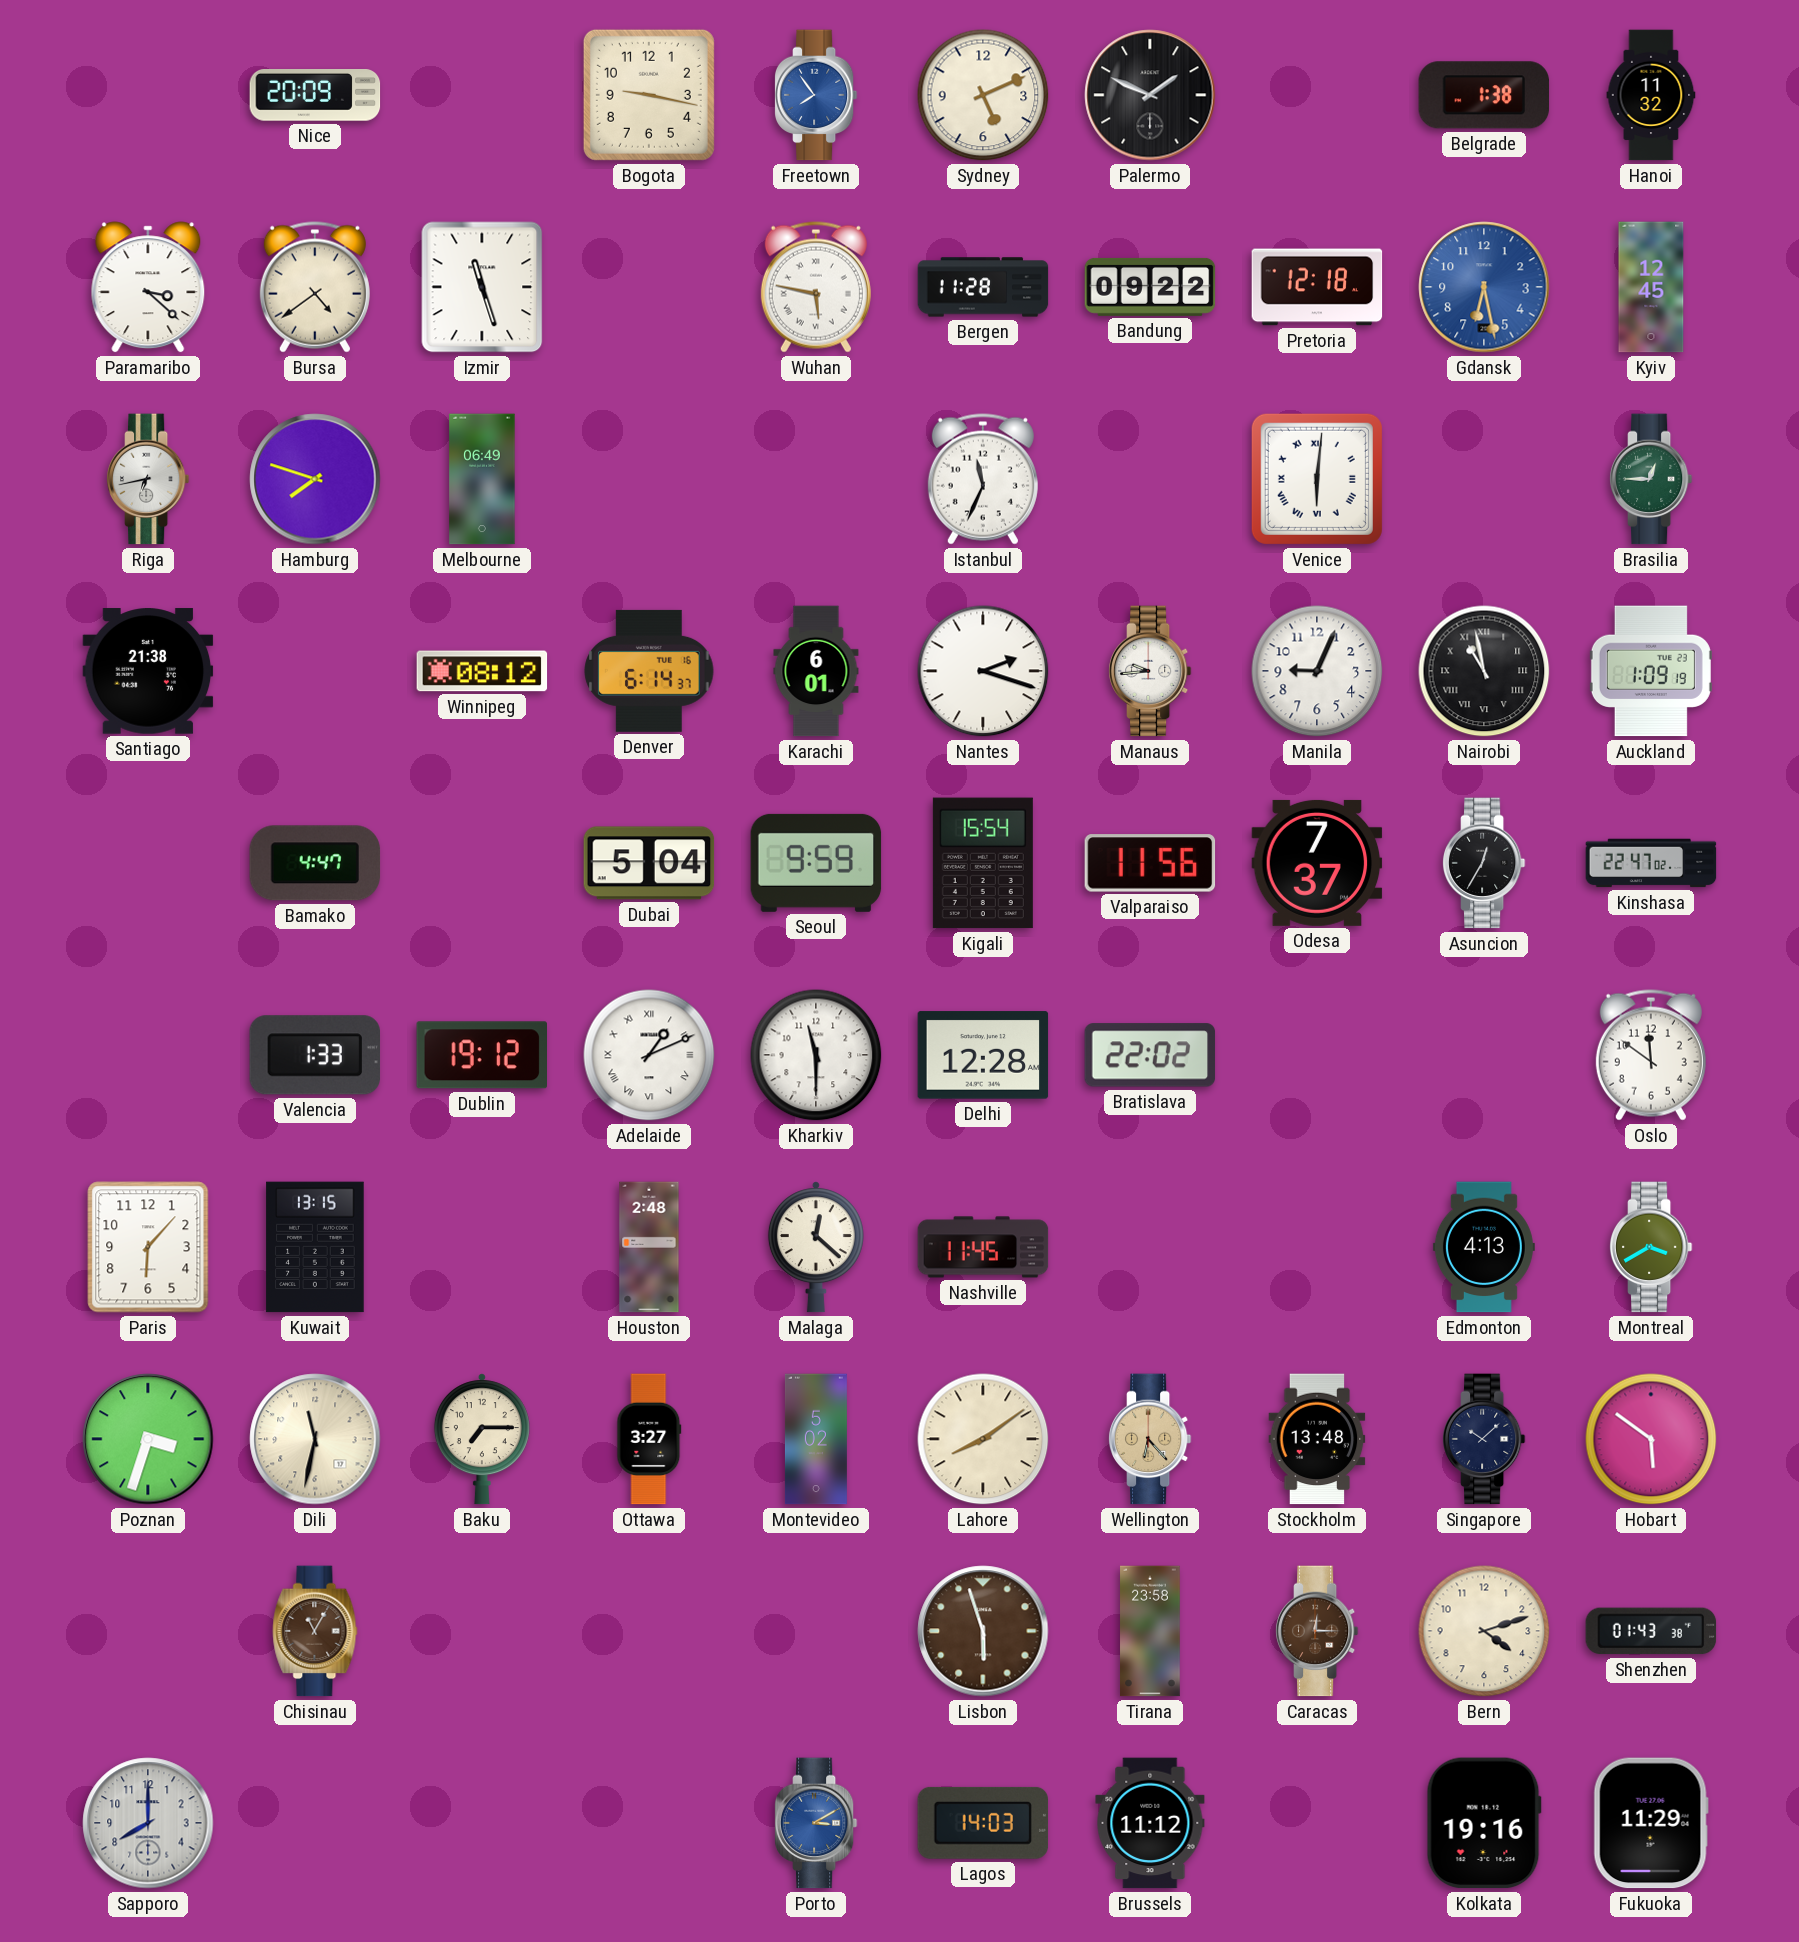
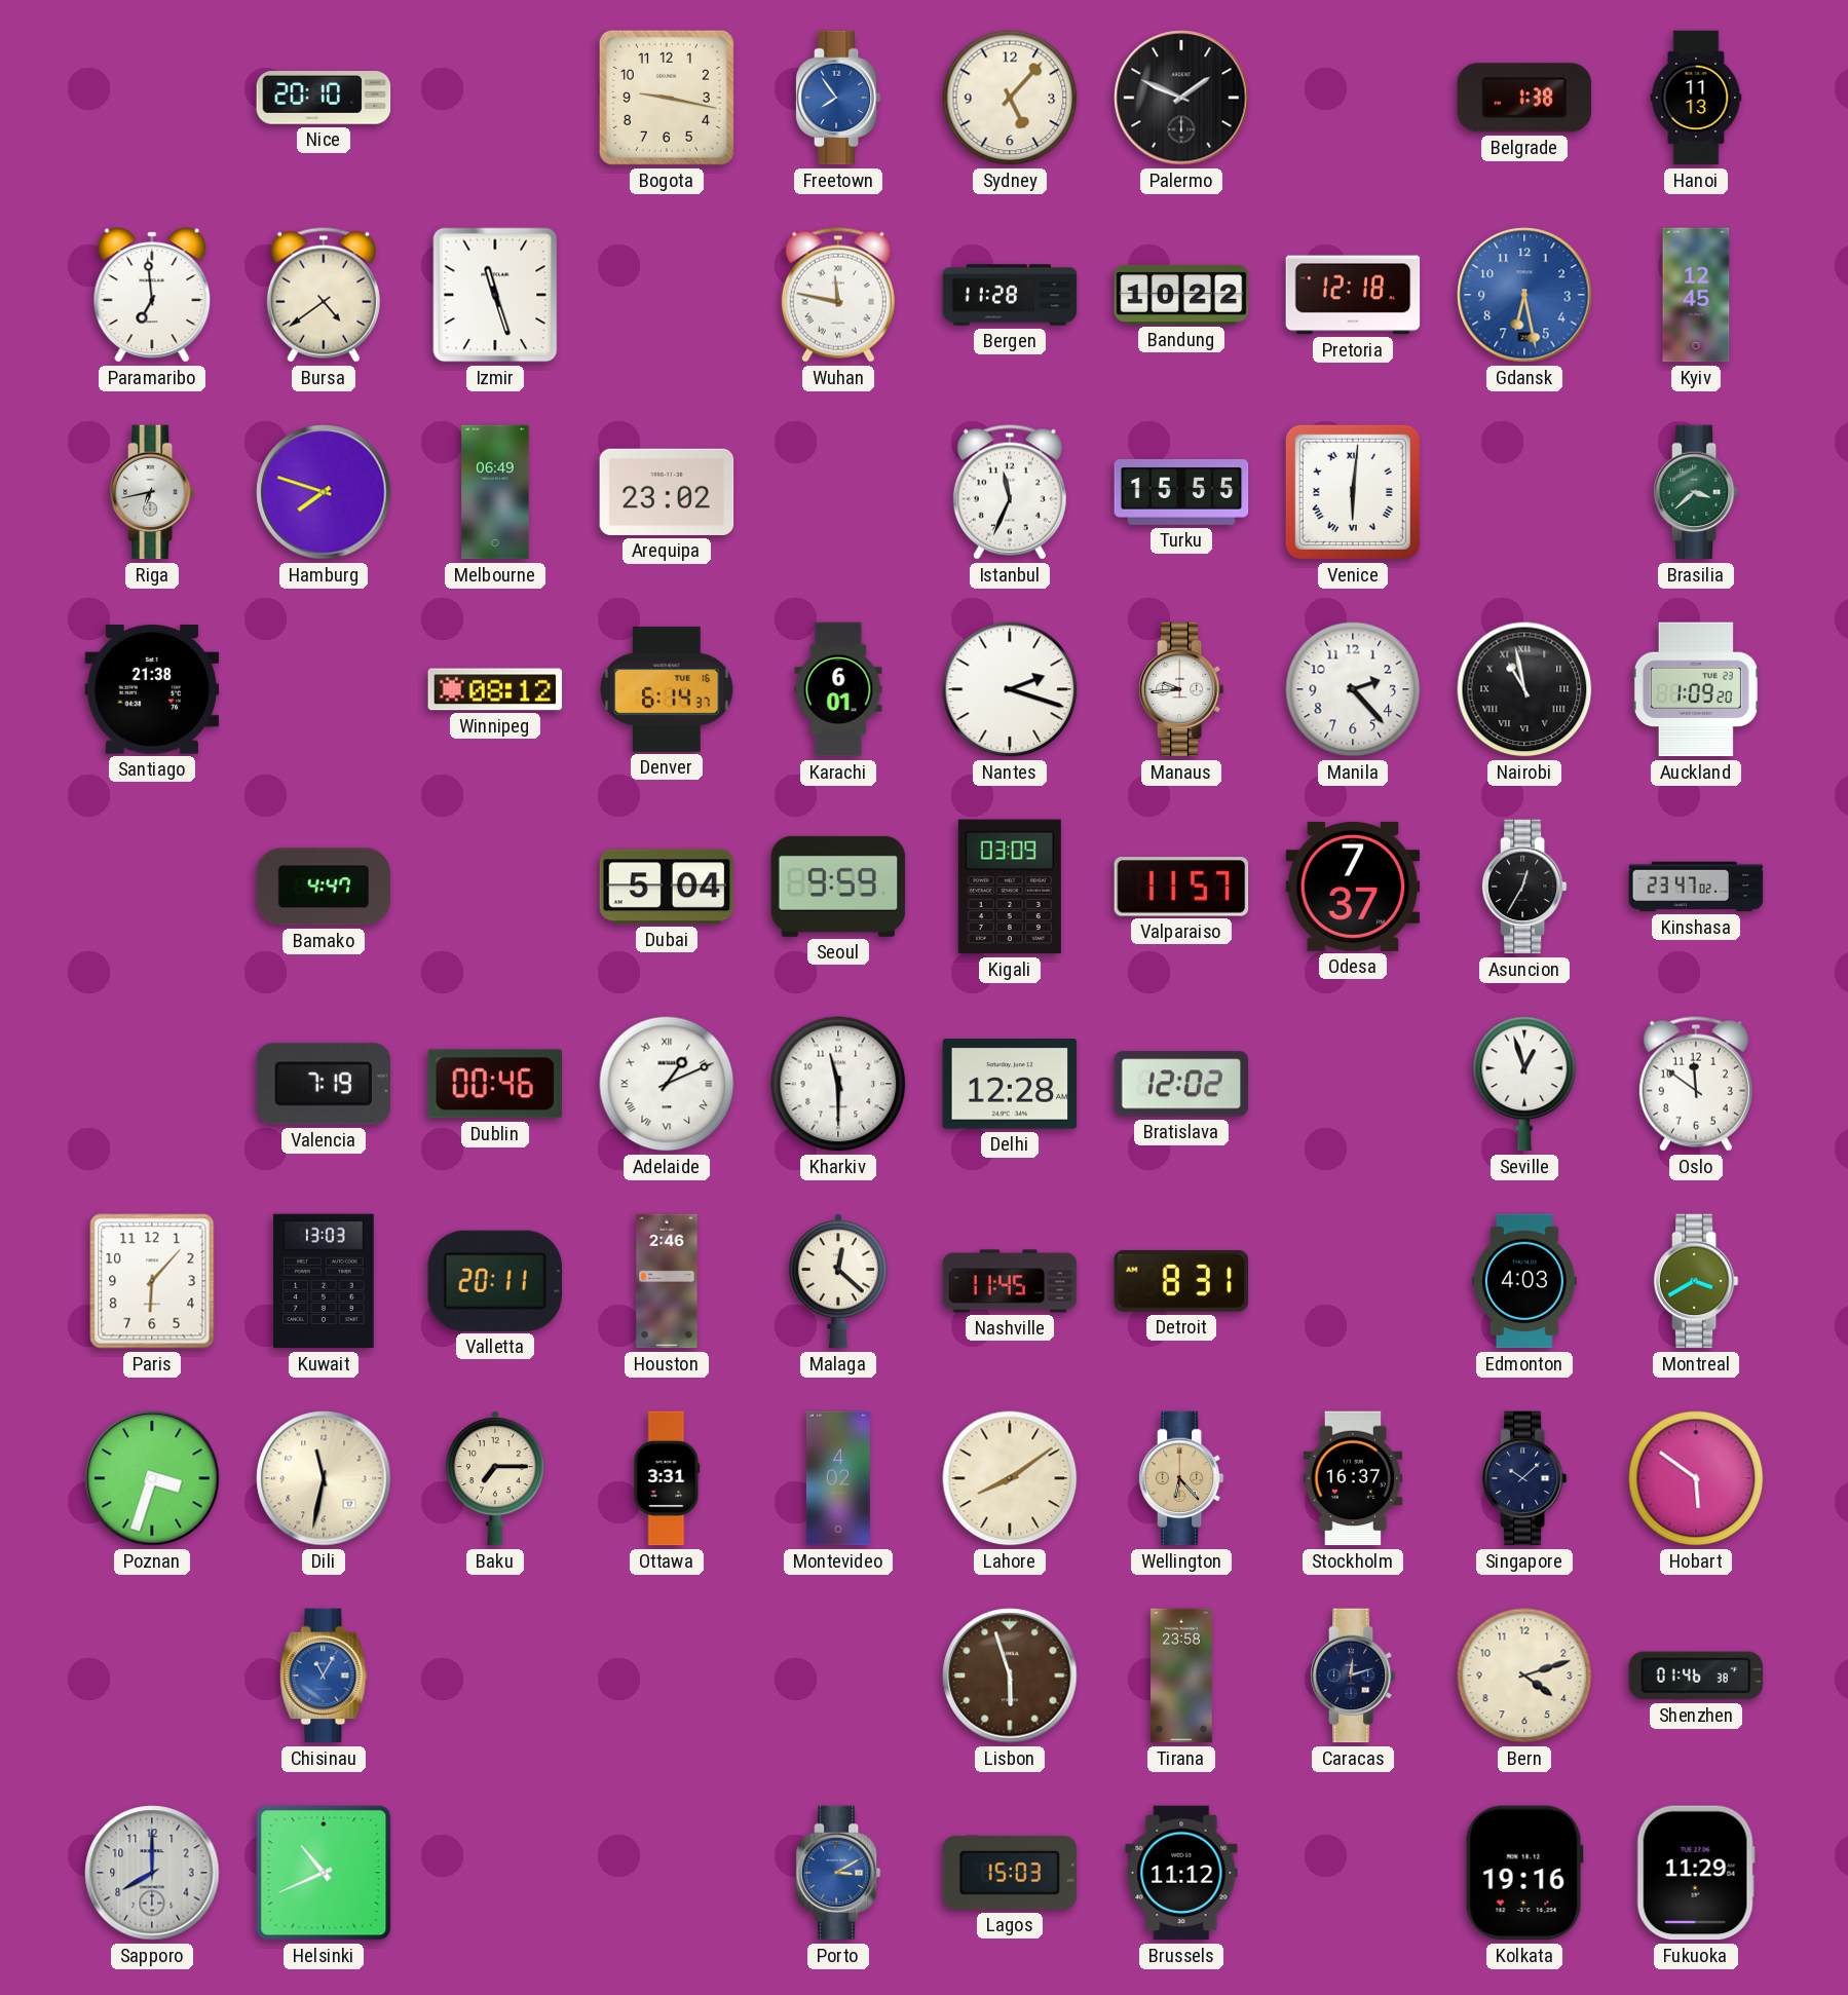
Nice: 20:09 -> 20:10
Sydney: 5:11 -> 5:07
Hanoi: 11:32 -> 11:13
Paramaribo: 3:22 -> 6:59
Wuhan: 5:47 -> 11:47
Bandung: 09:22 -> 10:22
Arequipa: none -> 23:02
Turku: none -> 15:55
Brasilia: 12:45 -> 3:38
Manila: 9:04 -> 2:23
Auckland: 1:09:19 -> 1:09:20
Kigali: 15:54 -> 03:09
Valparaiso: 11:56 -> 11:57
Kinshasa: 22:47 -> 23:47
Valencia: 1:33 -> 7:19
Dublin: 19:12 -> 00:46
Bratislava: 22:02 -> 12:02
Seville: none -> 12:57
Kuwait: 13:15 -> 13:03
Valletta: none -> 20:11
Houston: 2:48 -> 2:46
Detroit: none -> 8:31
Edmonton: 4:13 -> 4:03
Ottawa: 3:27 -> 3:31
Montevideo: 5:02 -> 4:02
Stockholm: 13:48 -> 16:37
Chisinau dial: brown -> blue
Caracas: 12:15 -> 12:12
Caracas dial: brown -> navy
Shenzhen: 01:43 -> 01:46
Helsinki: none -> 10:41
Lagos: 14:03 -> 15:03
